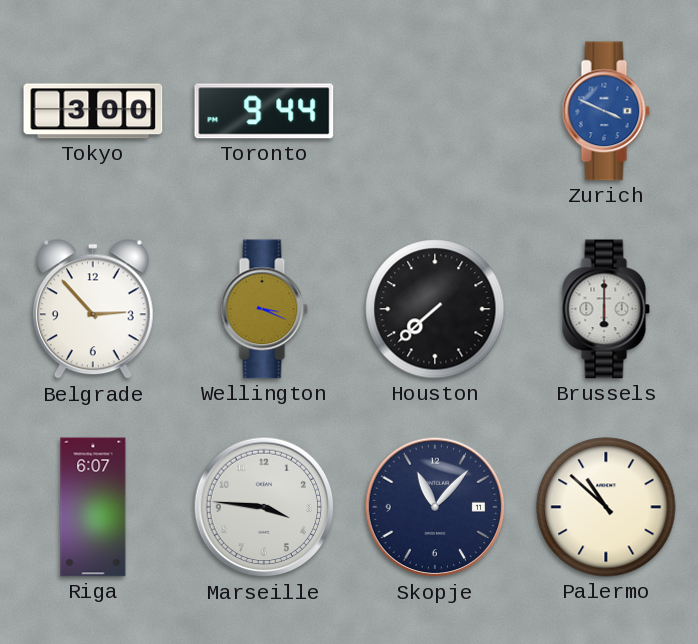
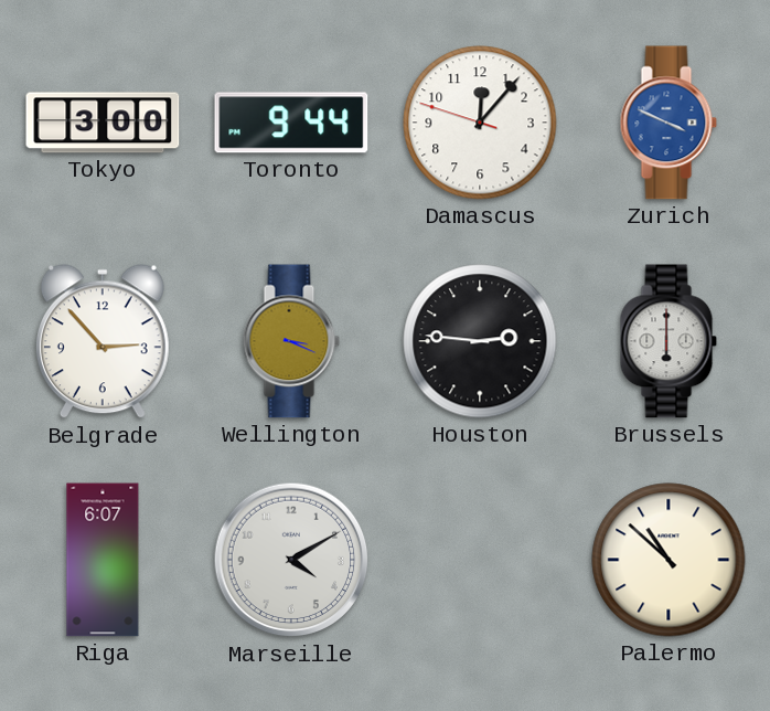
Damascus: none -> 12:06
Houston: 7:38 -> 2:46
Marseille: 3:46 -> 4:10
Skopje: 11:07 -> none
